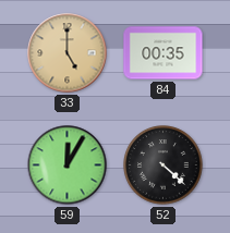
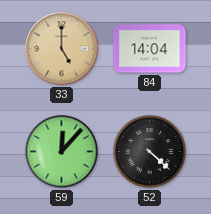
84: 00:35 -> 14:04
59: 12:05 -> 12:07
